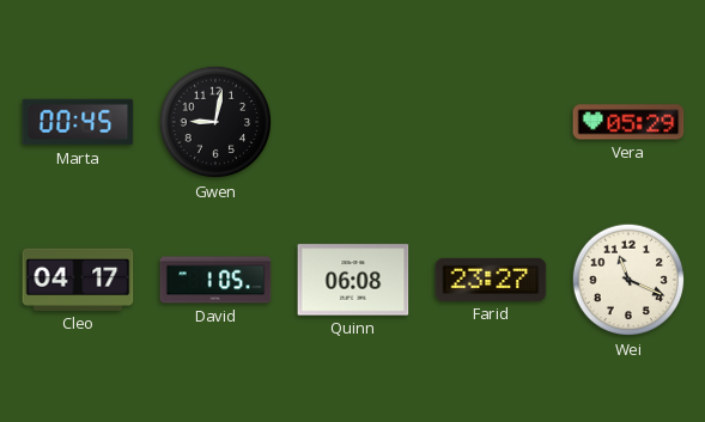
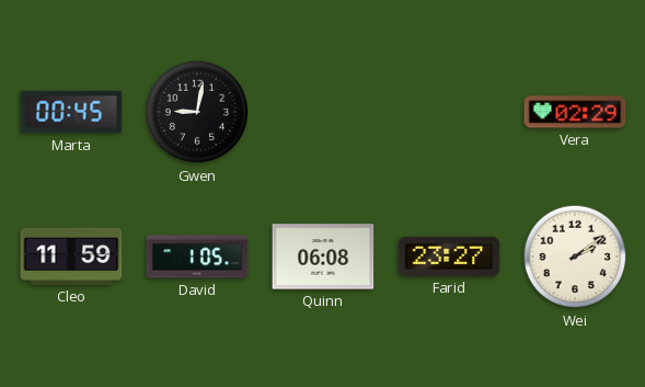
Vera: 05:29 -> 02:29
Cleo: 04:17 -> 11:59
Wei: 11:19 -> 2:09
